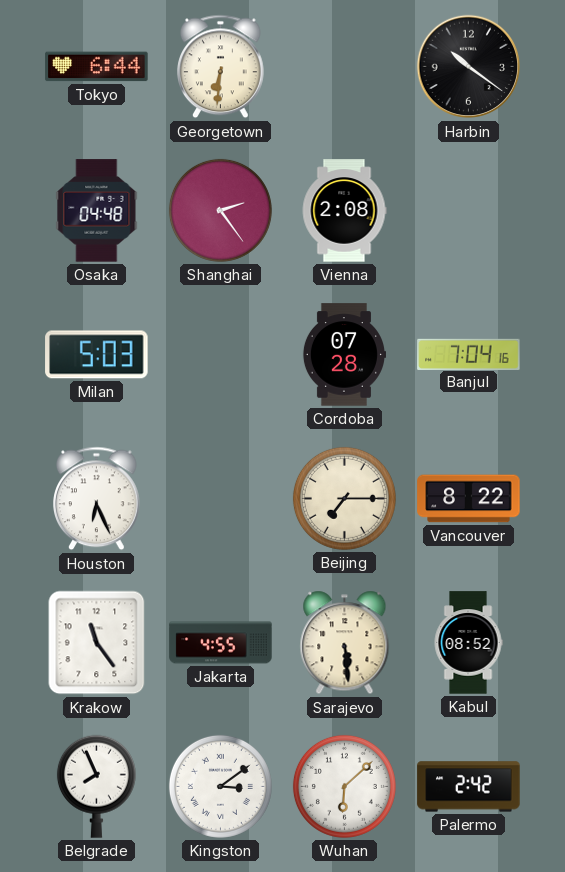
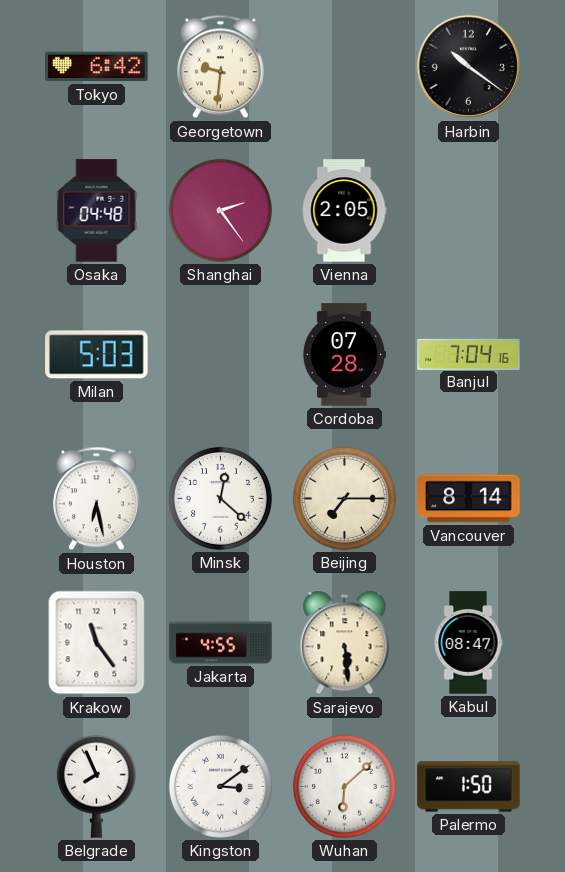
Tokyo: 6:44 -> 6:42
Georgetown: 6:31 -> 9:31
Vienna: 2:08 -> 2:05
Houston: 6:26 -> 6:28
Minsk: none -> 12:22
Vancouver: 8:22 -> 8:14
Kabul: 08:52 -> 08:47
Palermo: 2:42 -> 1:50
